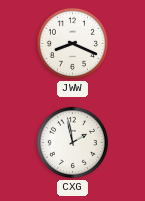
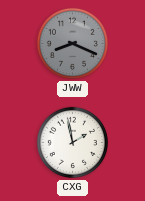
JWW dial: white -> grey
